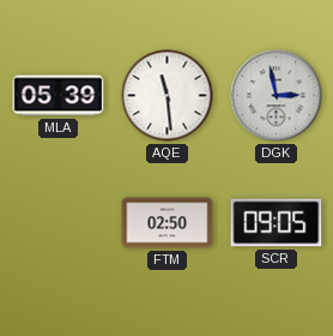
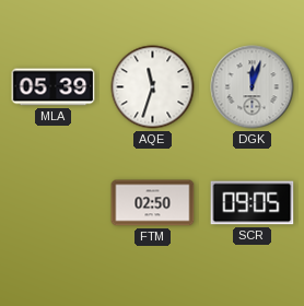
AQE: 11:29 -> 11:33
DGK: 2:58 -> 12:03
